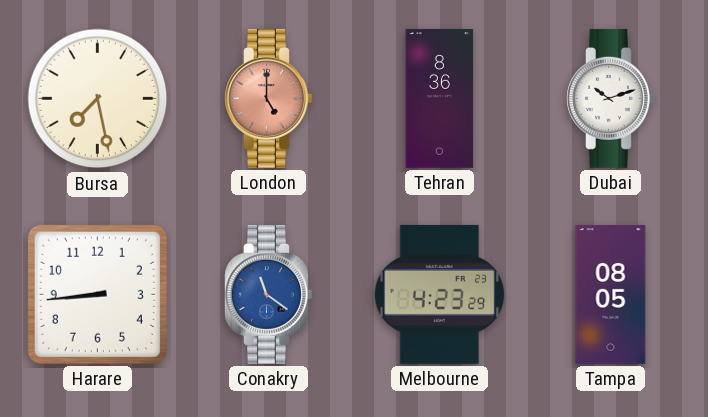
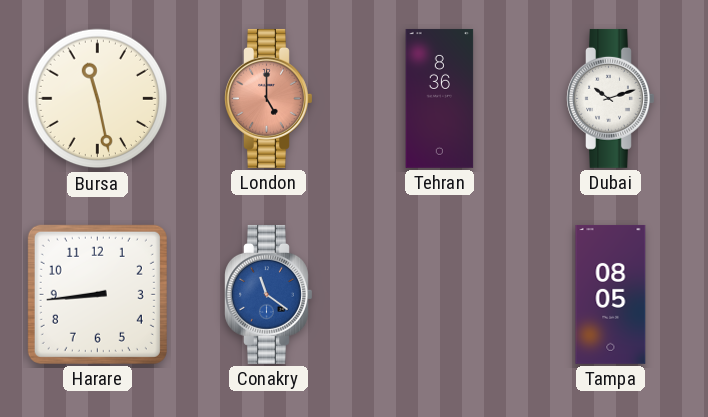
Bursa: 7:28 -> 11:28
Melbourne: 4:23 -> none
